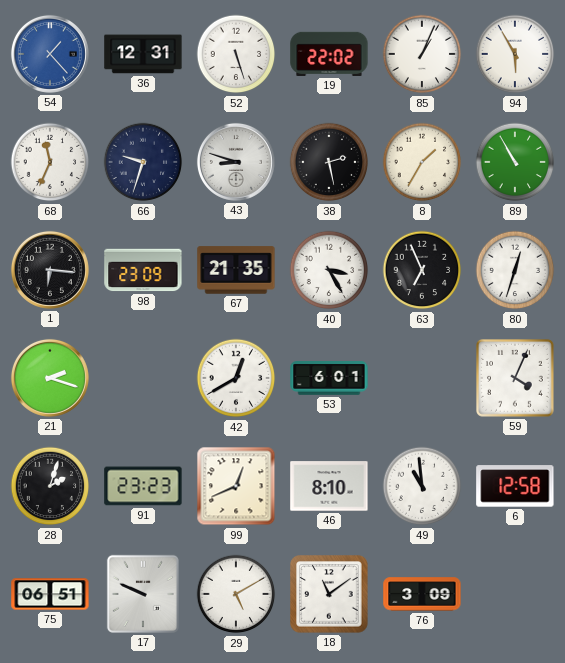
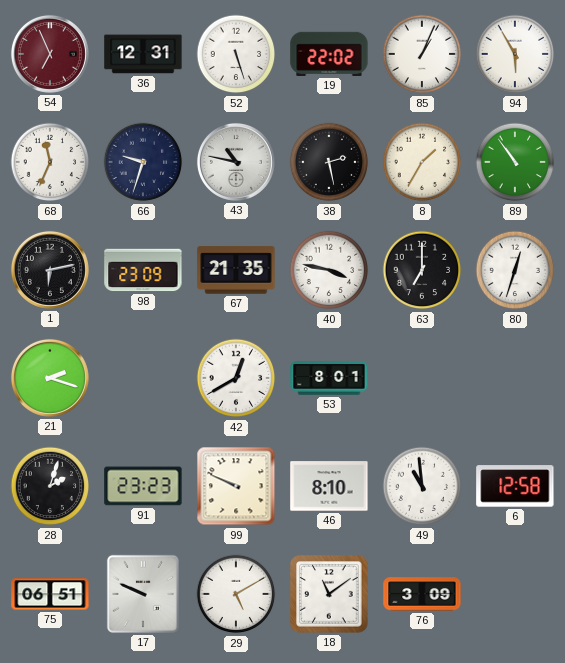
54: 1:23 -> 6:56
54 dial: blue -> burgundy
43: 8:48 -> 10:47
89: 10:55 -> 10:54
1: 6:16 -> 6:13
40: 3:25 -> 3:47
63: 6:56 -> 7:00
53: 6:01 -> 8:01
59: 4:04 -> none
99: 12:41 -> 9:49
